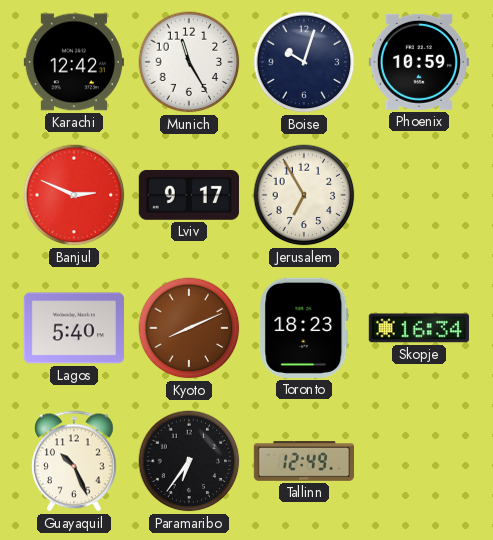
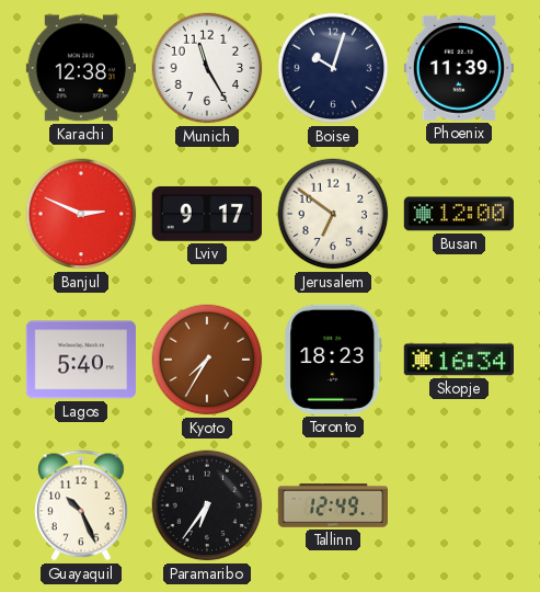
Karachi: 12:42 -> 12:38
Phoenix: 10:59 -> 11:39
Jerusalem: 6:55 -> 6:51
Busan: none -> 12:00
Kyoto: 8:11 -> 7:35
